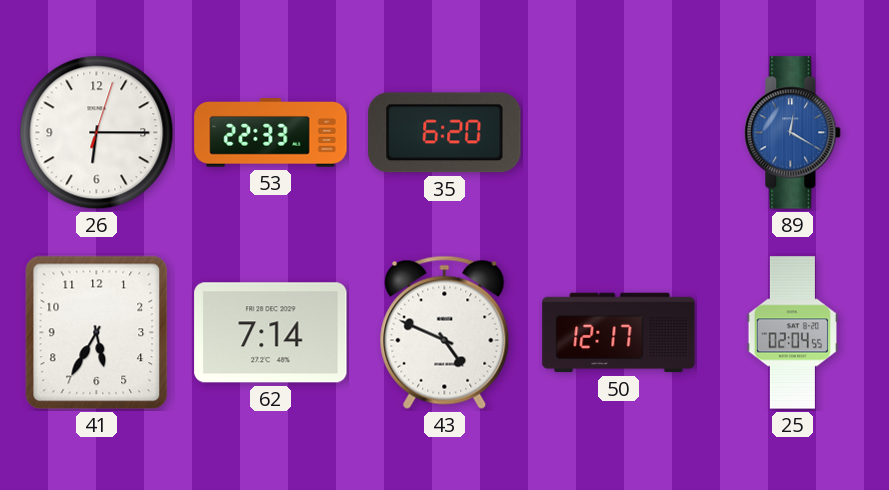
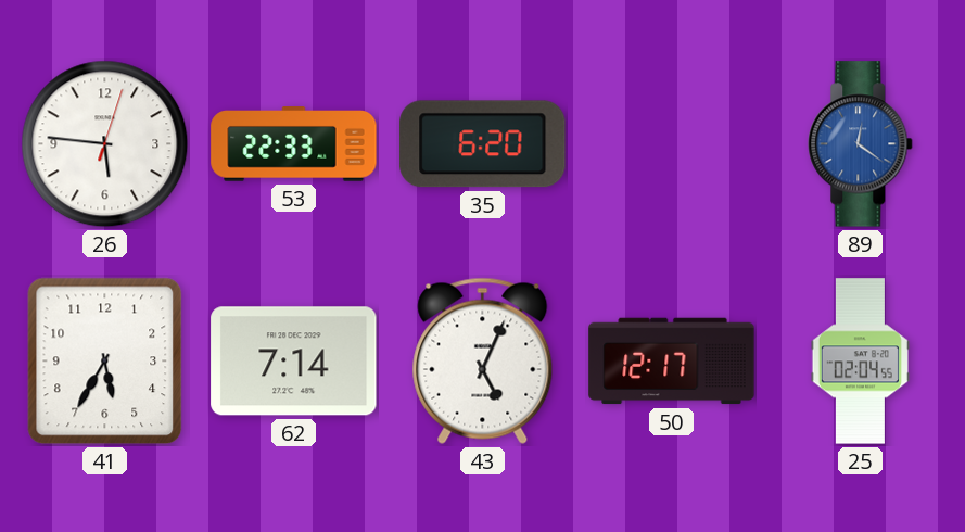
26: 6:15 -> 5:46
89: 12:20 -> 12:21
43: 4:49 -> 5:04
